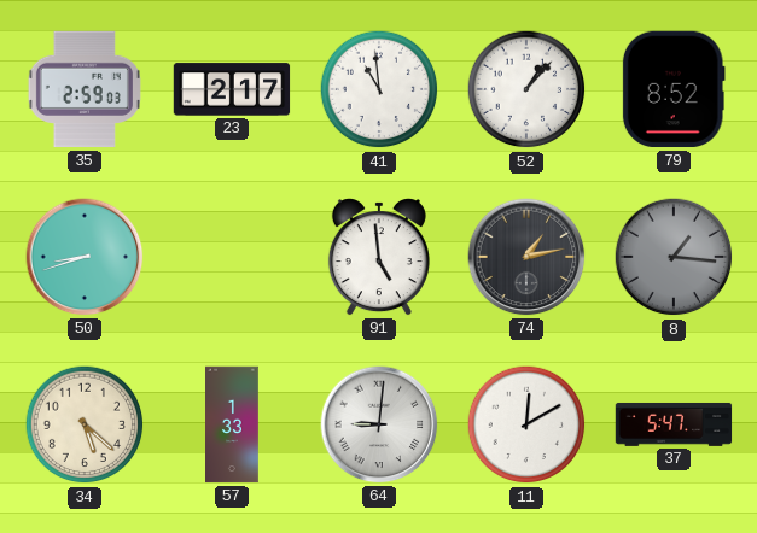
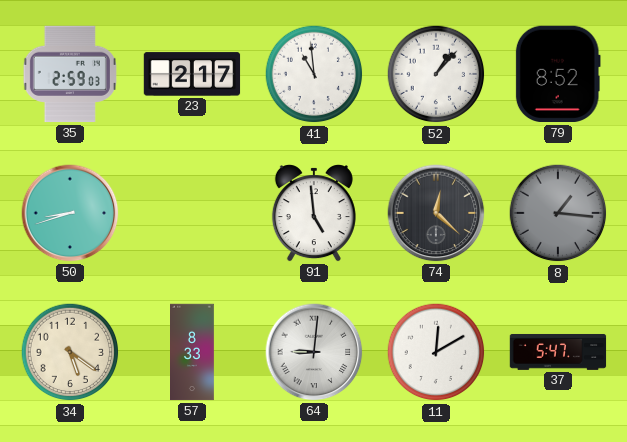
74: 1:13 -> 12:22
34: 5:22 -> 5:21
57: 1:33 -> 8:33
